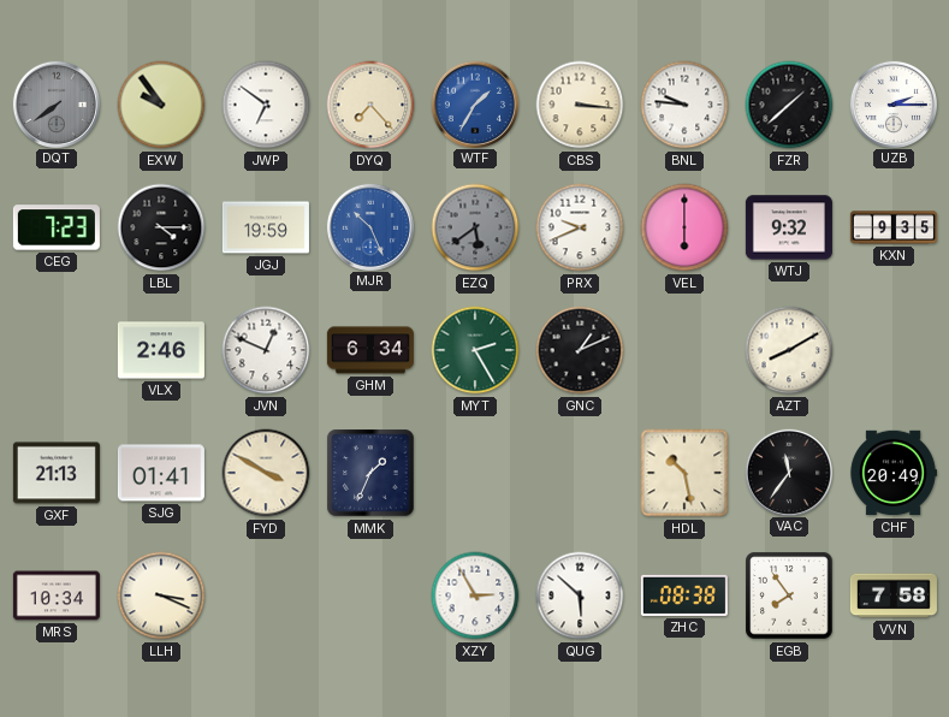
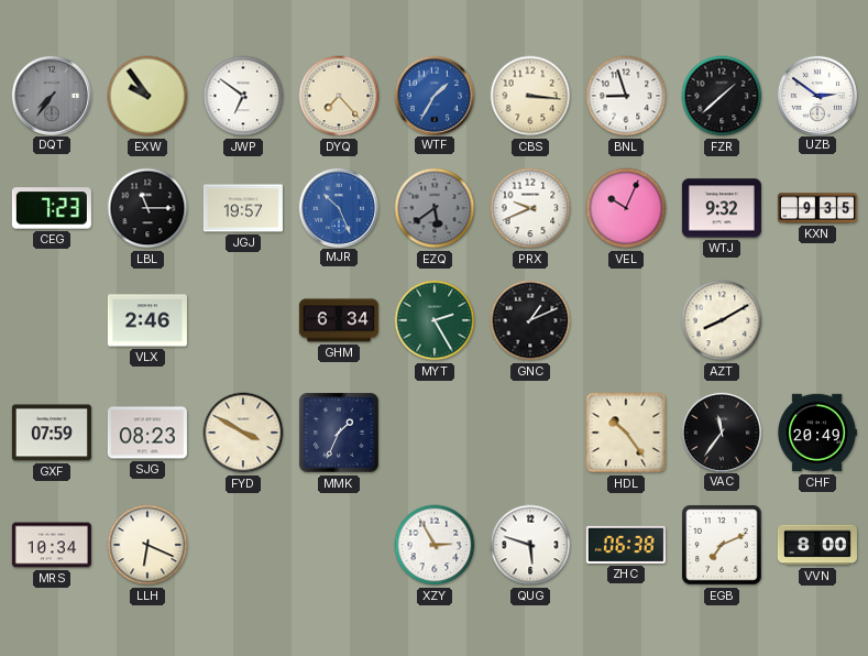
DQT: 7:39 -> 7:36
BNL: 9:46 -> 8:57
UZB: 2:15 -> 2:51
LBL: 4:15 -> 11:15
JGJ: 19:59 -> 19:57
VEL: 6:00 -> 10:04
JVN: 12:49 -> none
GXF: 21:13 -> 07:59
SJG: 01:41 -> 08:23
HDL: 10:28 -> 10:24
LLH: 3:19 -> 6:19
QUG: 5:52 -> 5:48
ZHC: 08:38 -> 06:38
EGB: 7:54 -> 7:11
VVN: 7:58 -> 8:00
